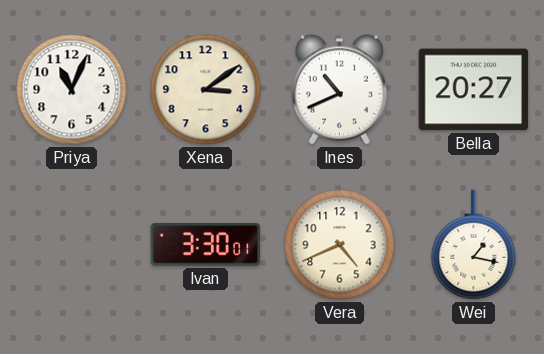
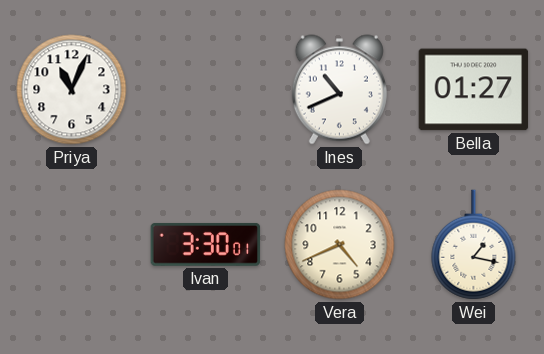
Xena: 3:09 -> none
Bella: 20:27 -> 01:27
